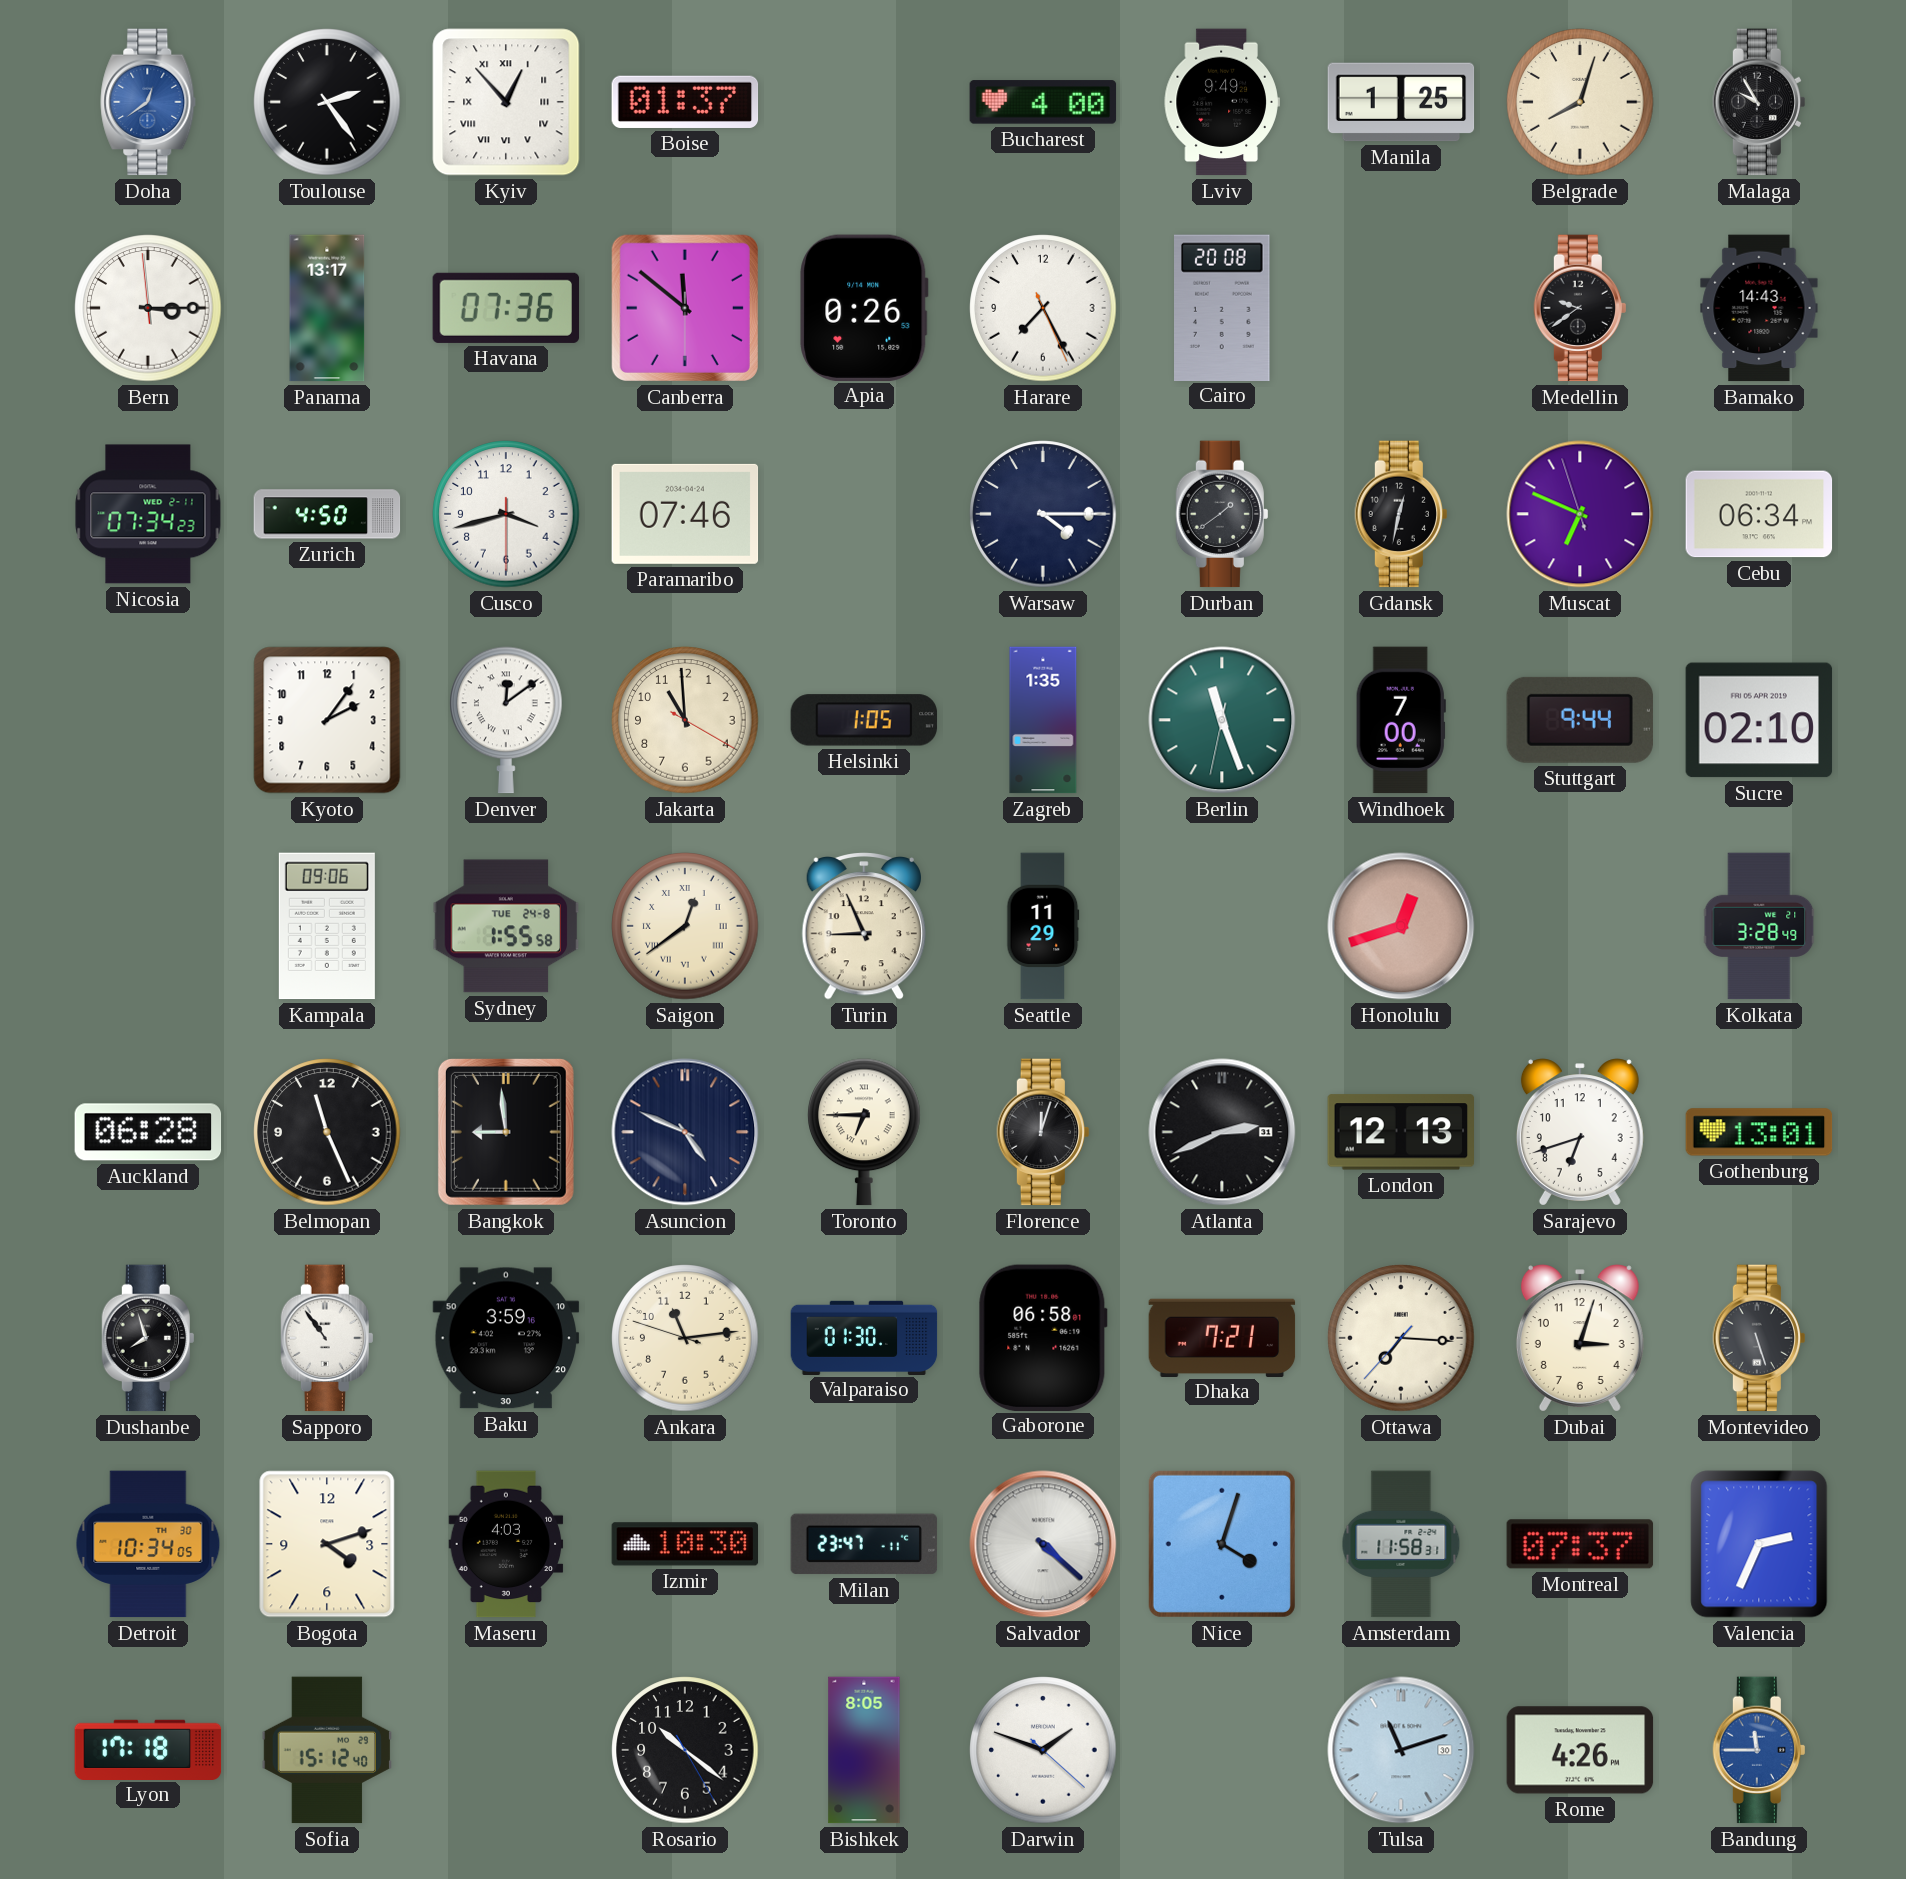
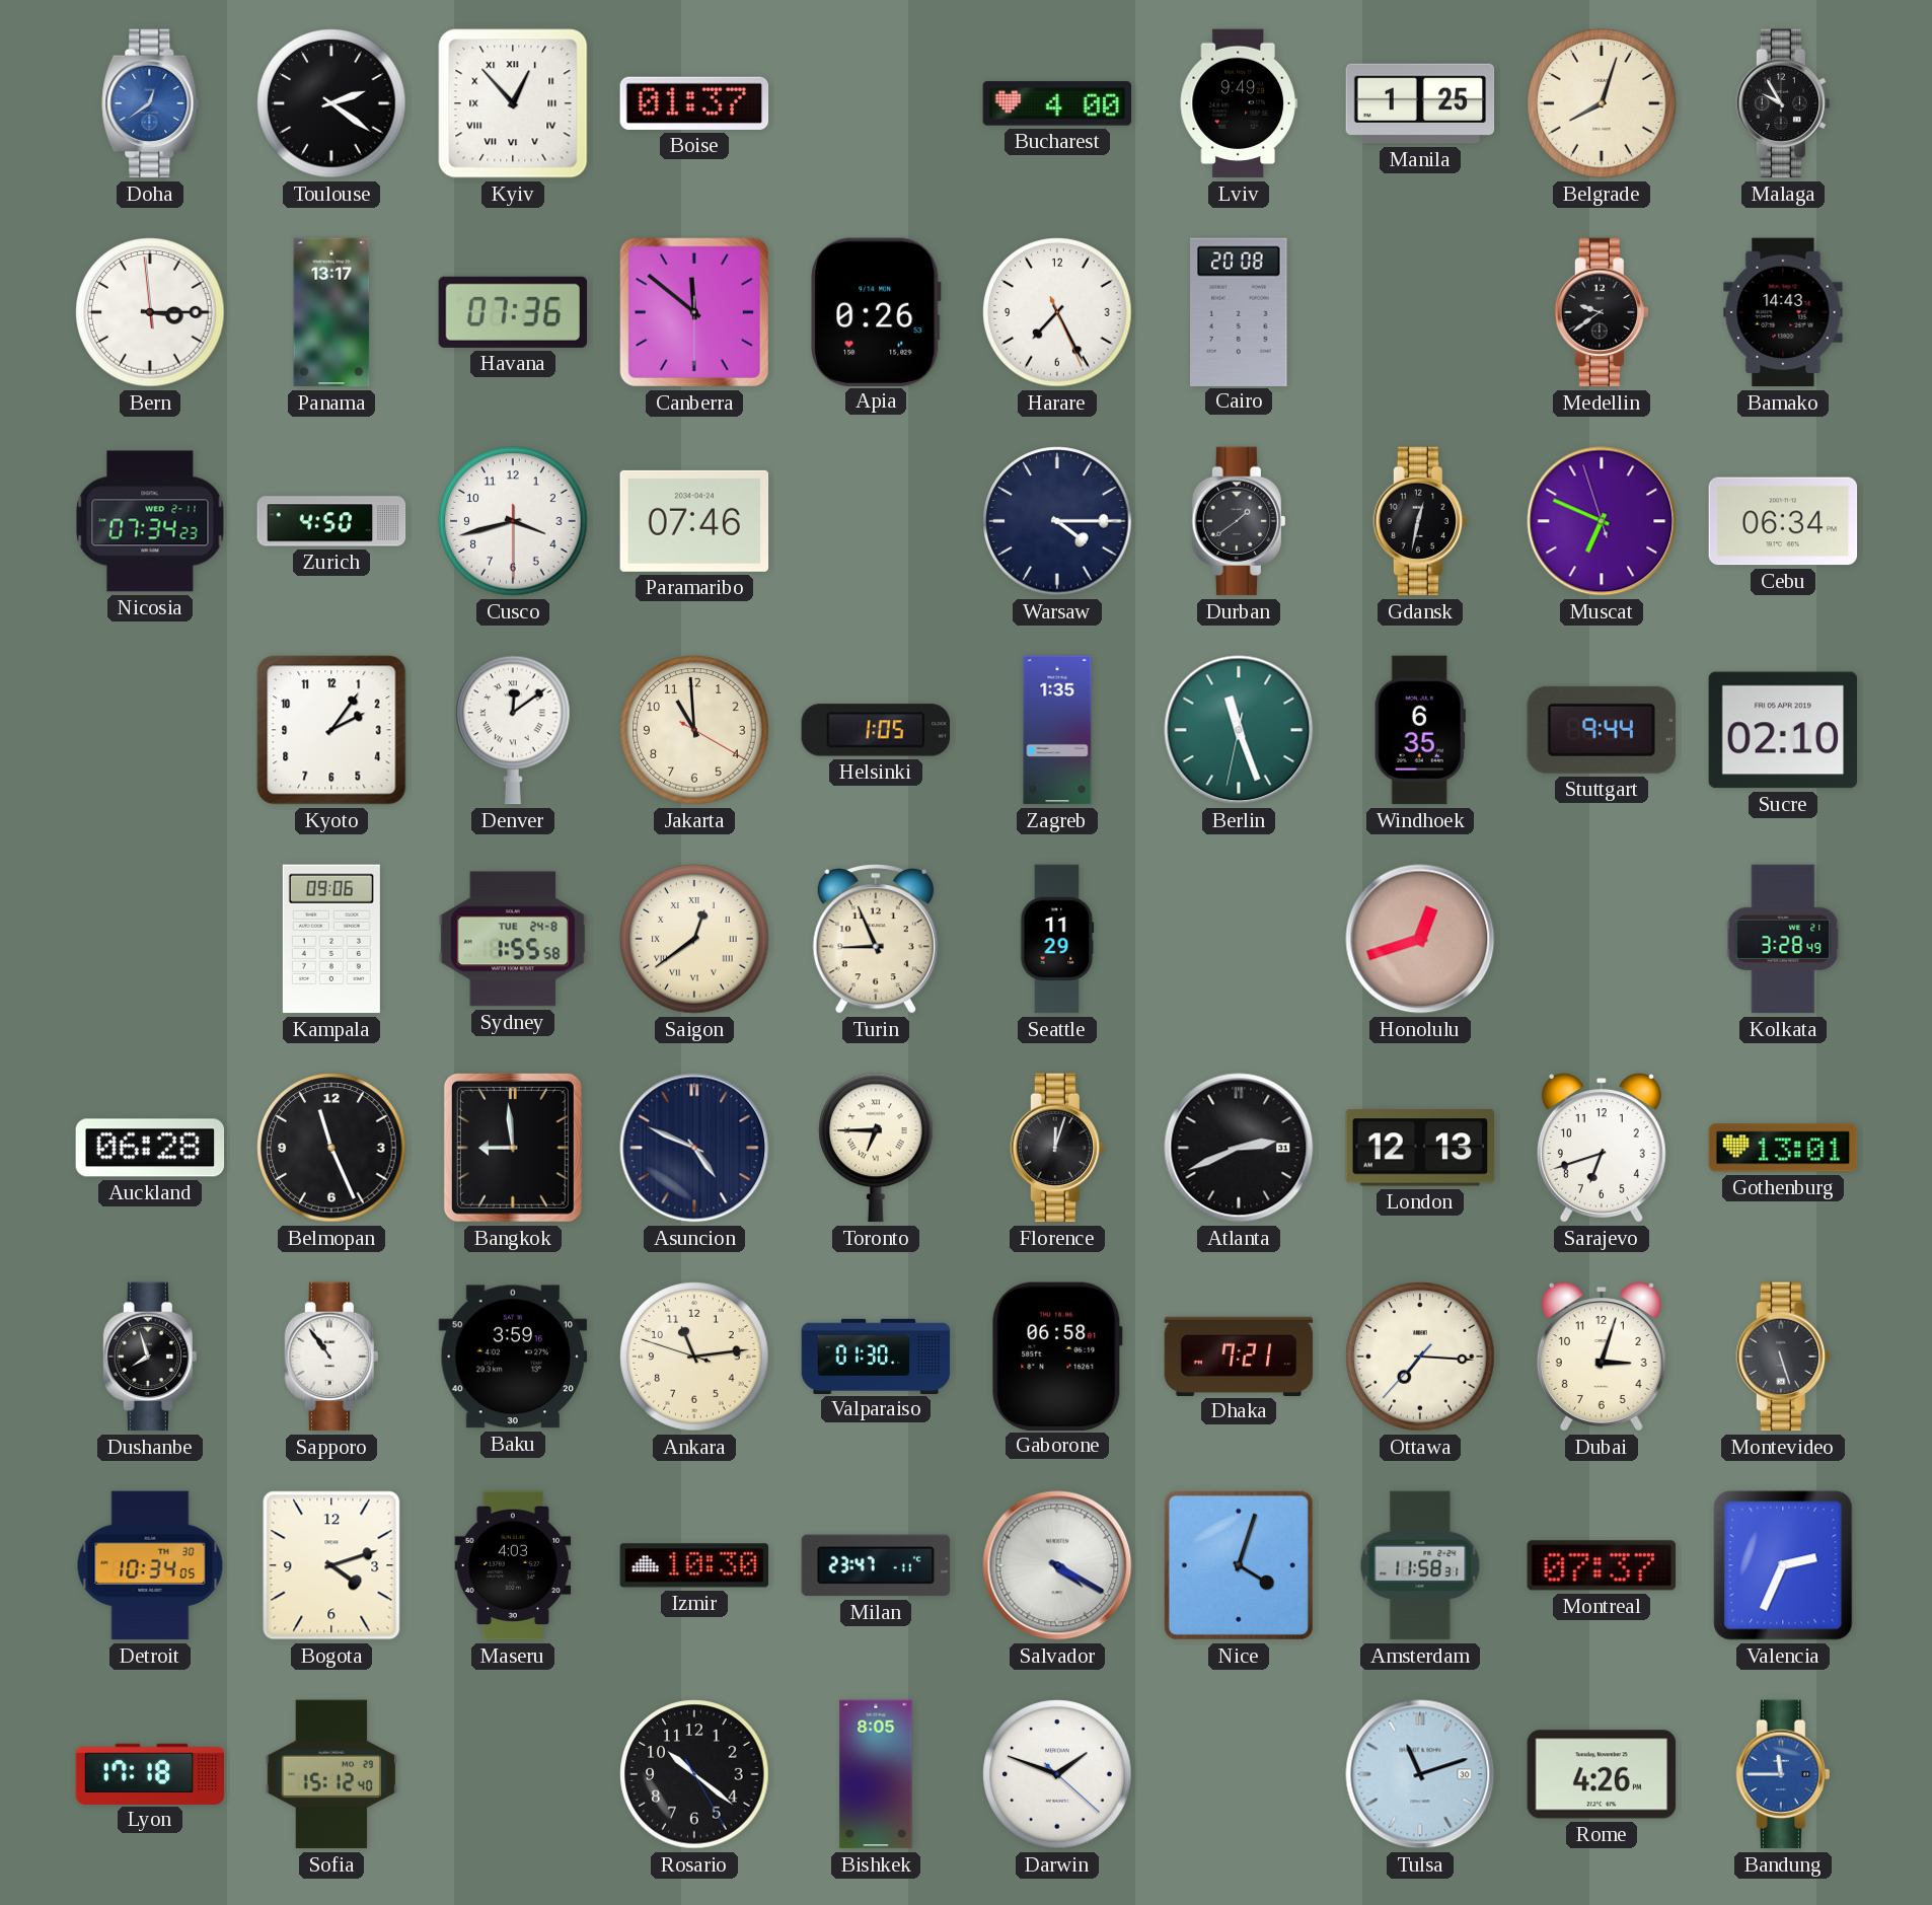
Toulouse: 2:24 -> 2:21
Windhoek: 7:00 -> 6:35
Salvador: 4:22 -> 4:20
